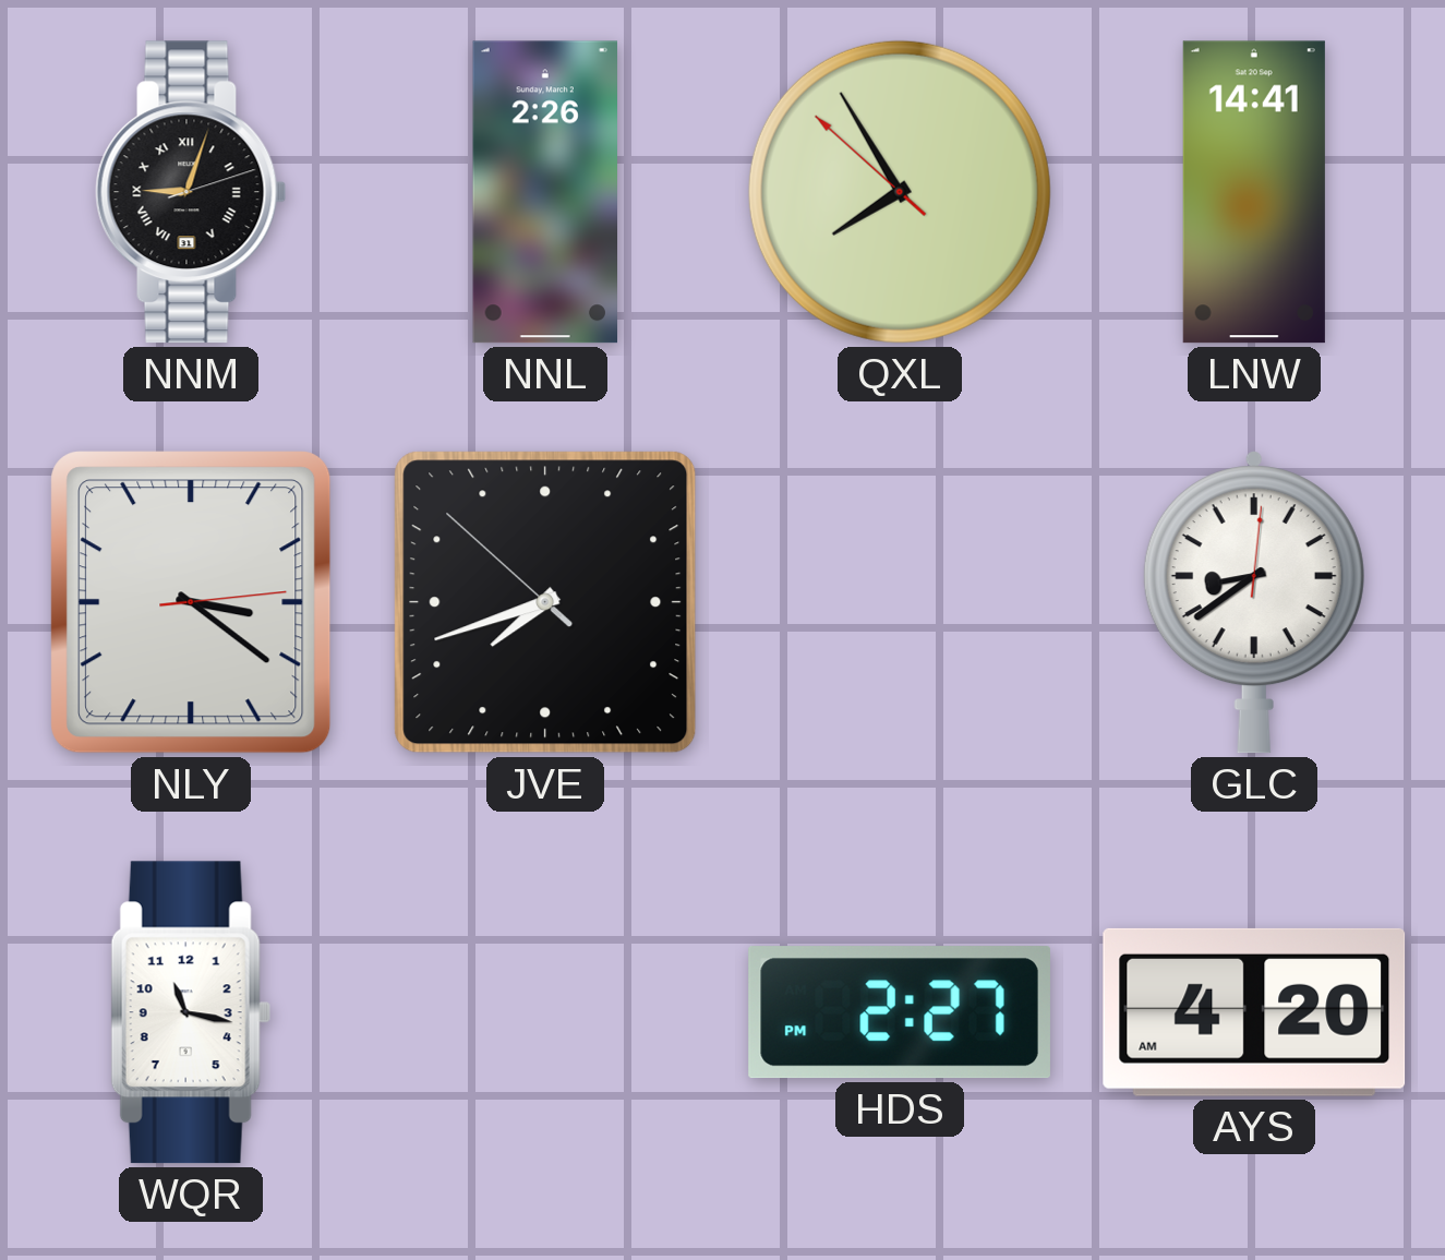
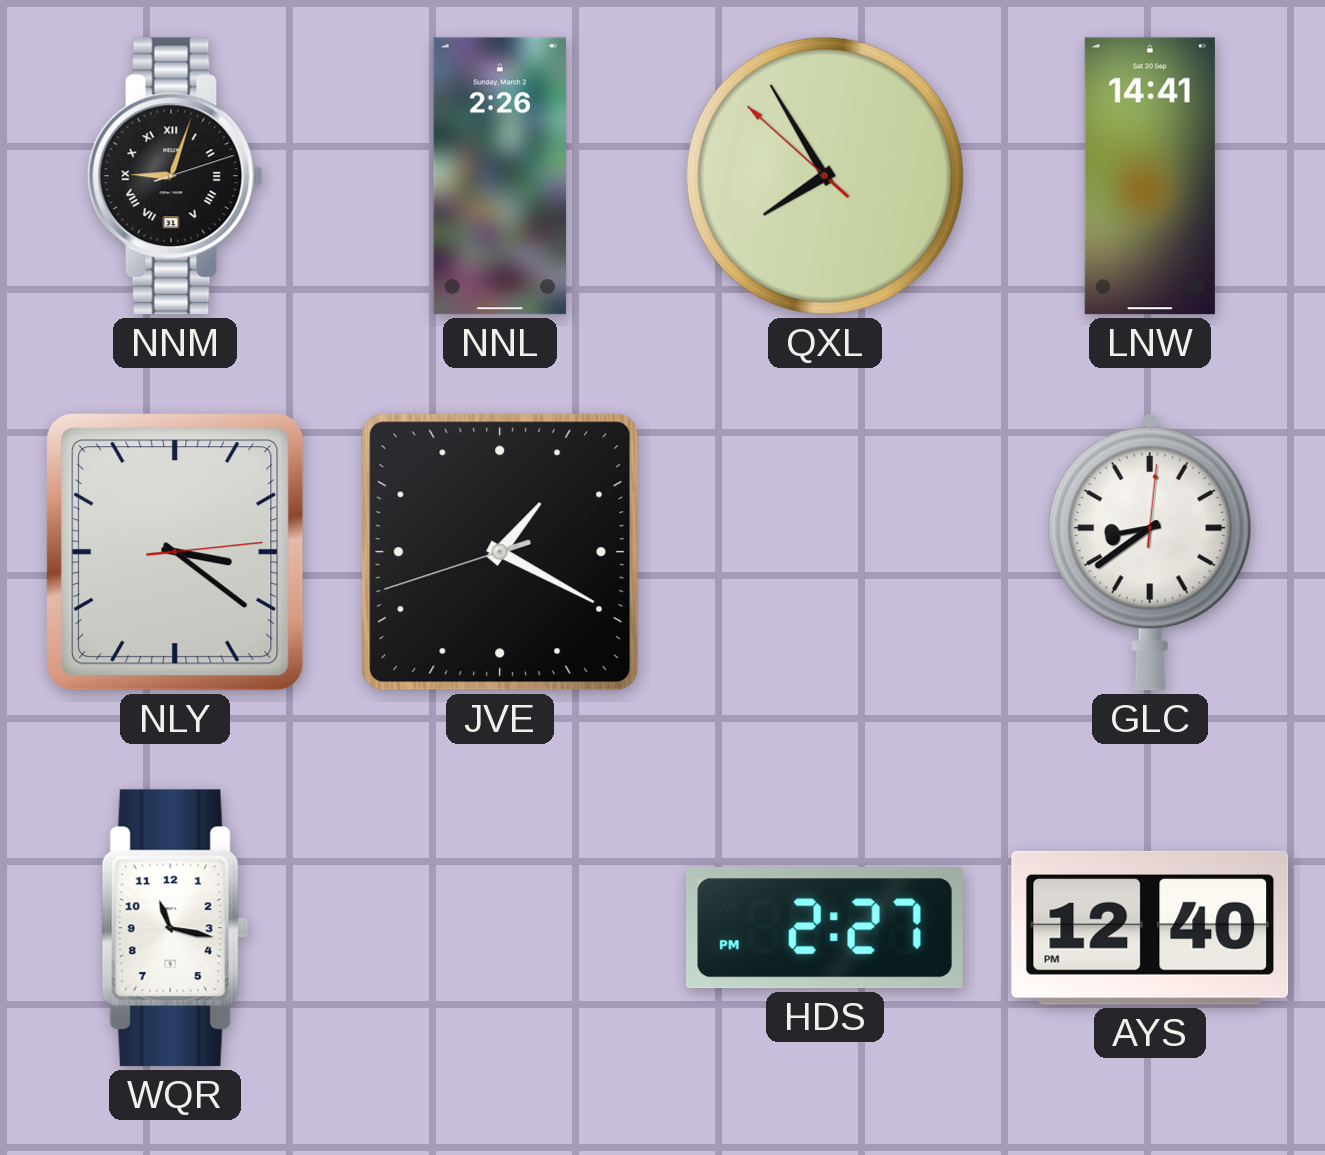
JVE: 7:41 -> 1:19
AYS: 4:20 -> 12:40
